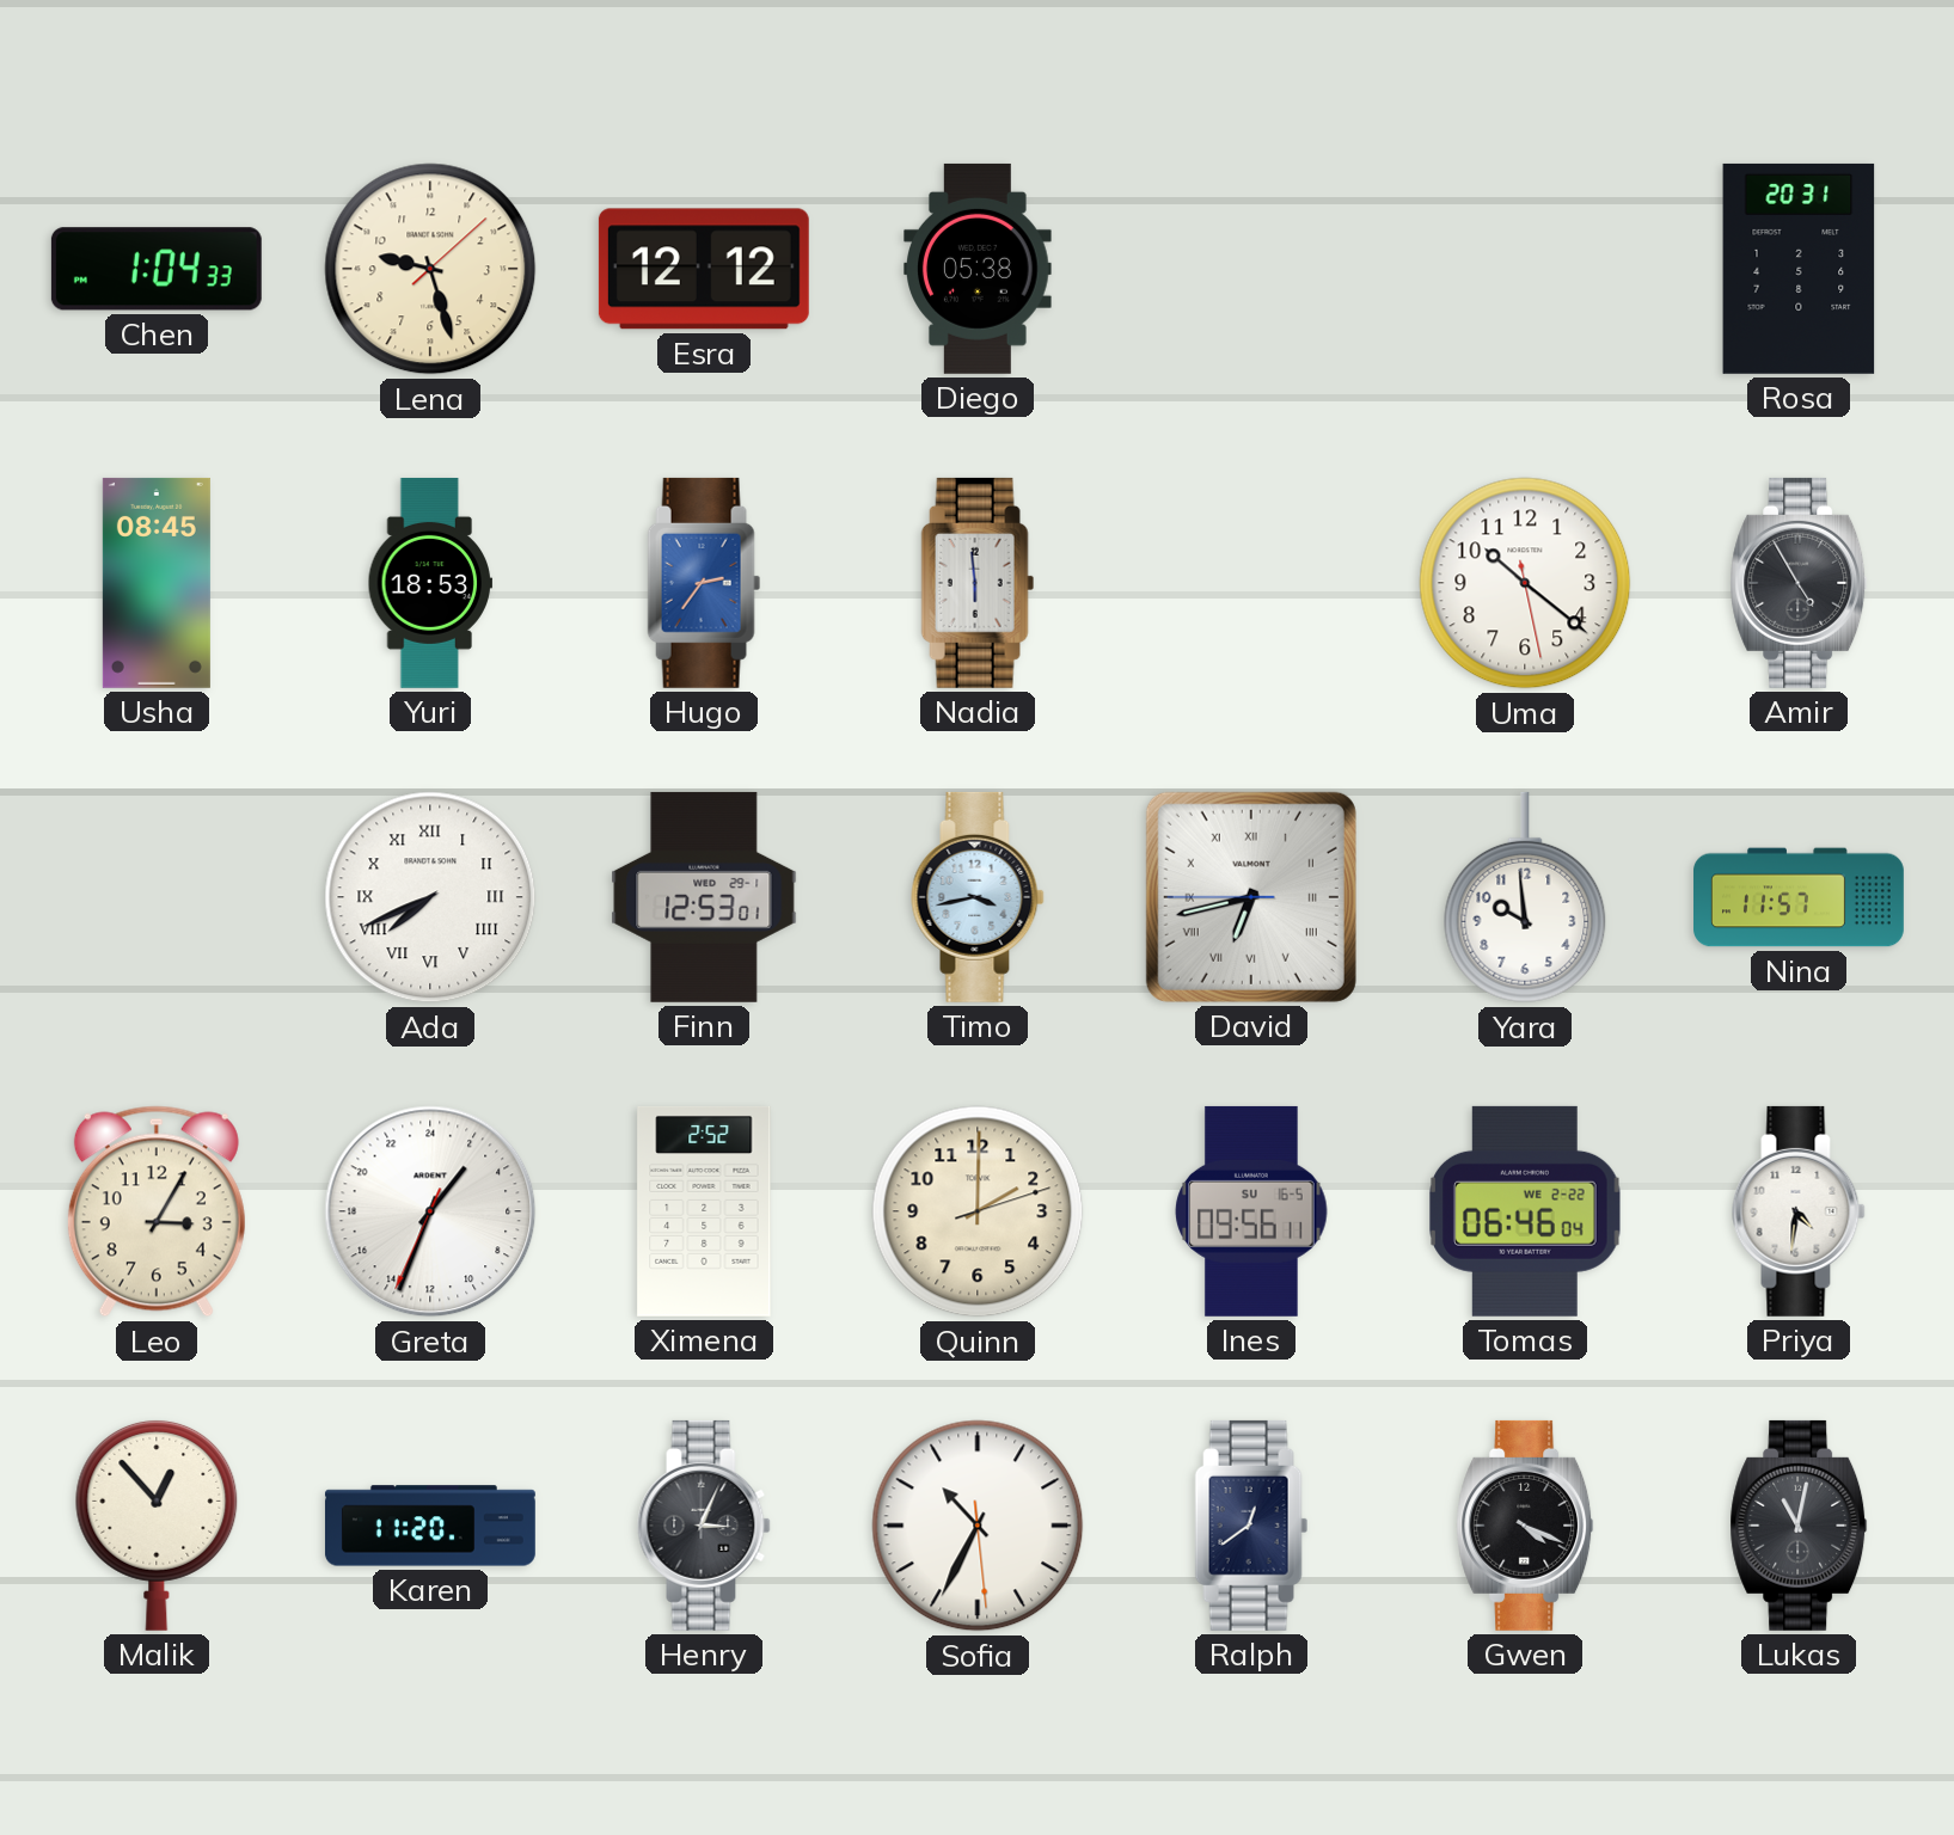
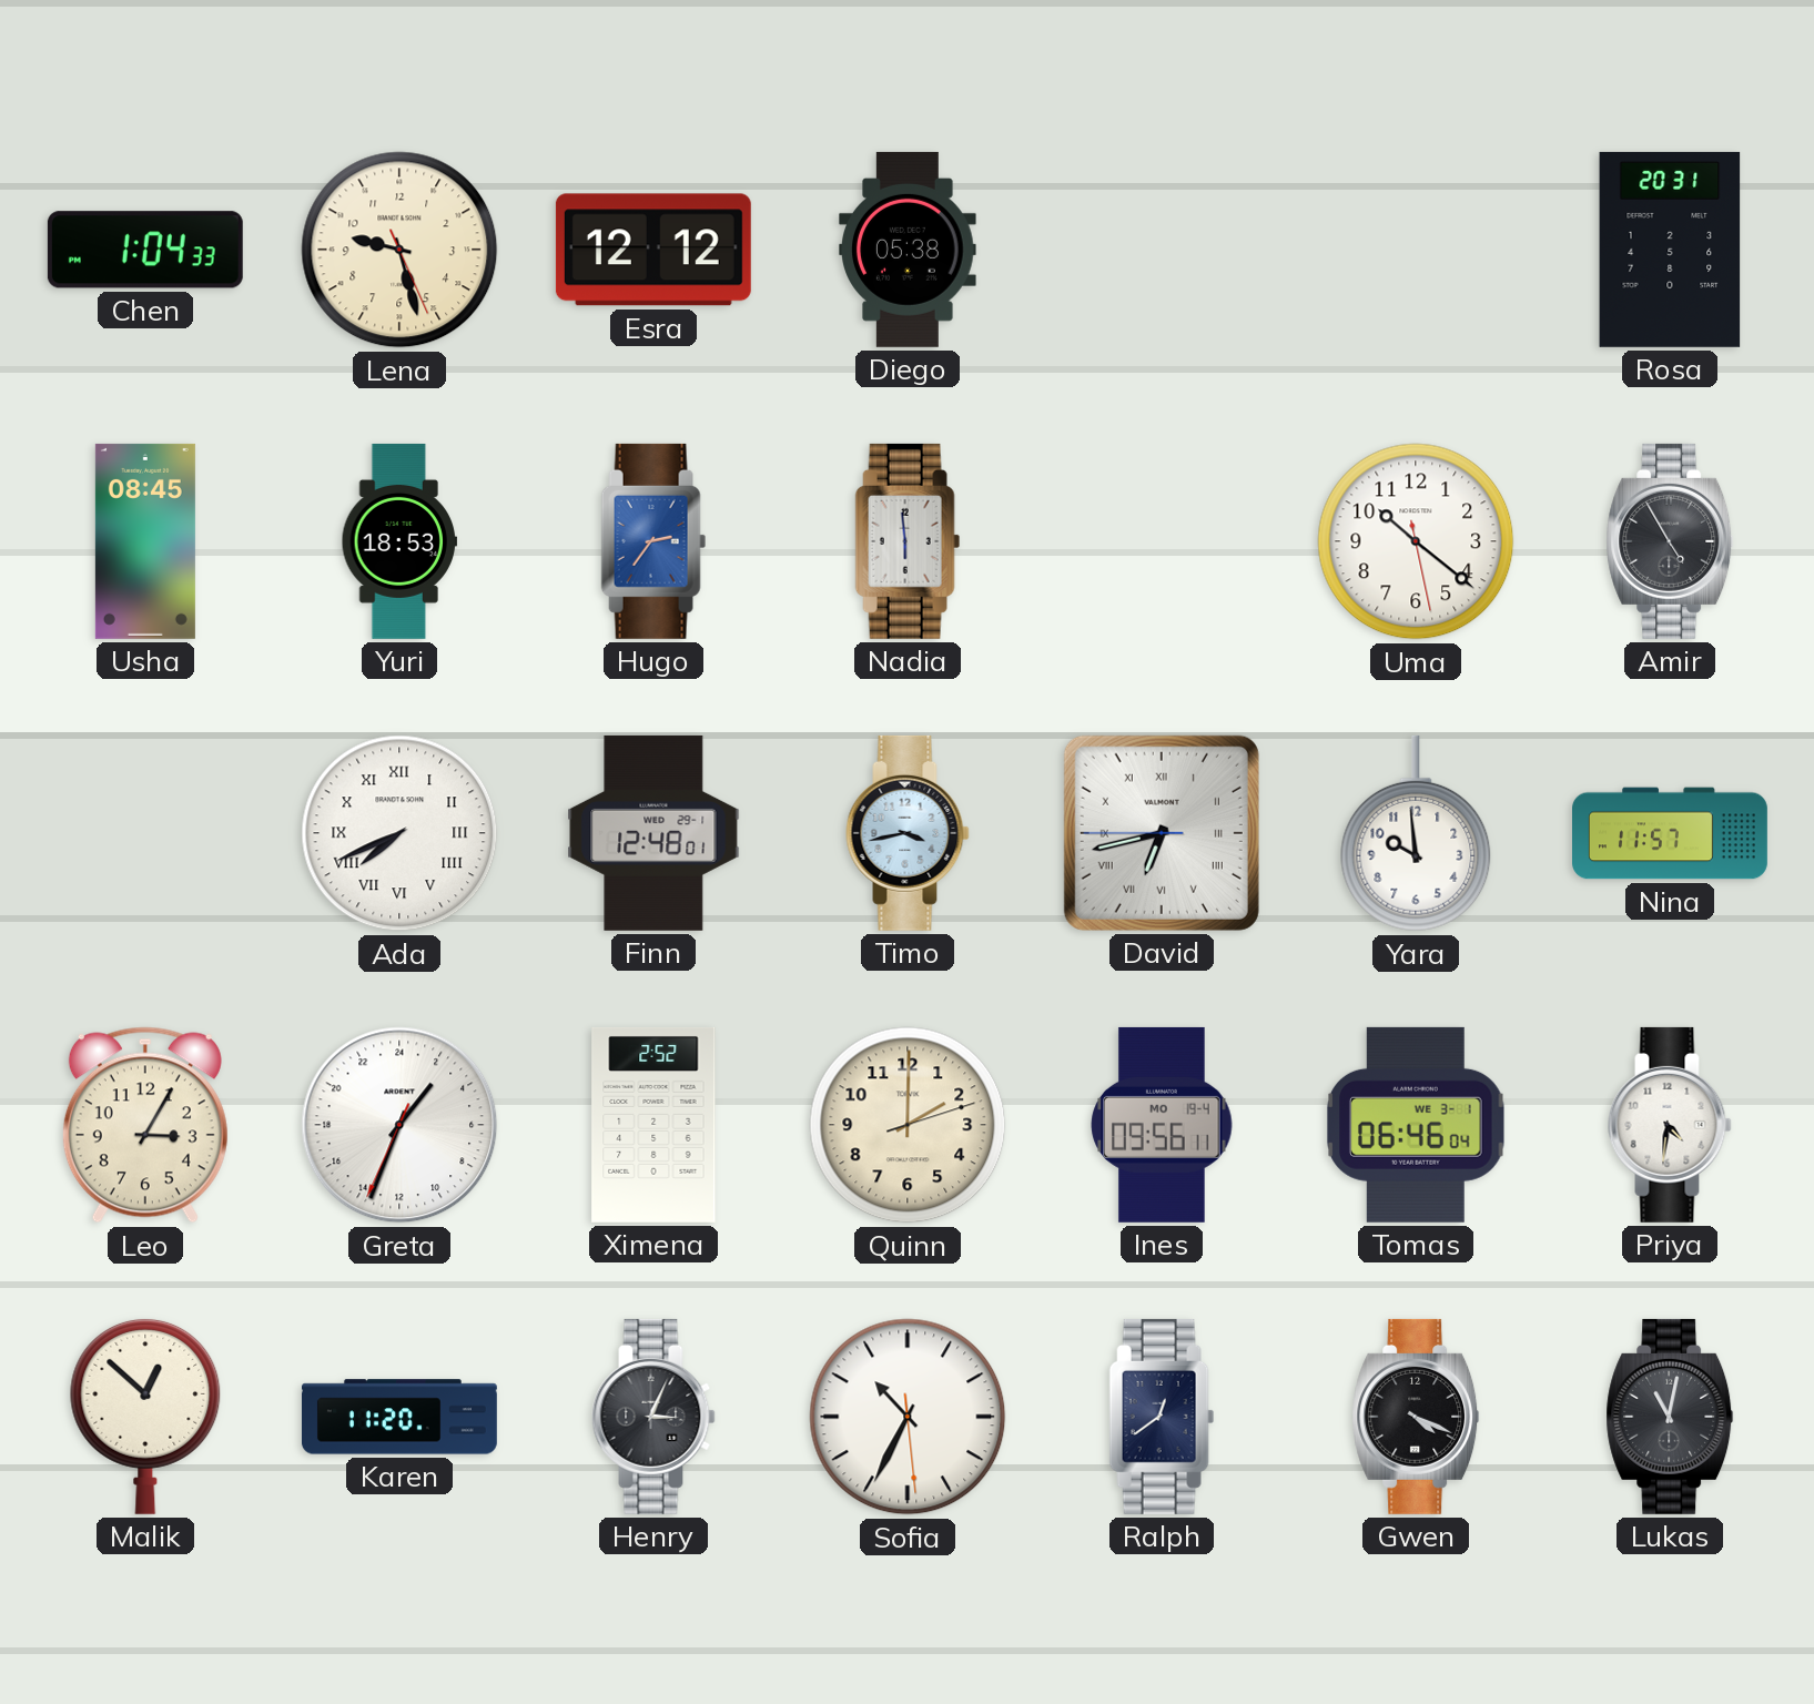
Lena: 9:27:08 -> 9:27:26
Finn: 12:53 -> 12:48
Ines date: SU 16-5 -> MO 19-4
Tomas date: WE 2-22 -> WE 3-1
Malik: 12:53 -> 12:52
